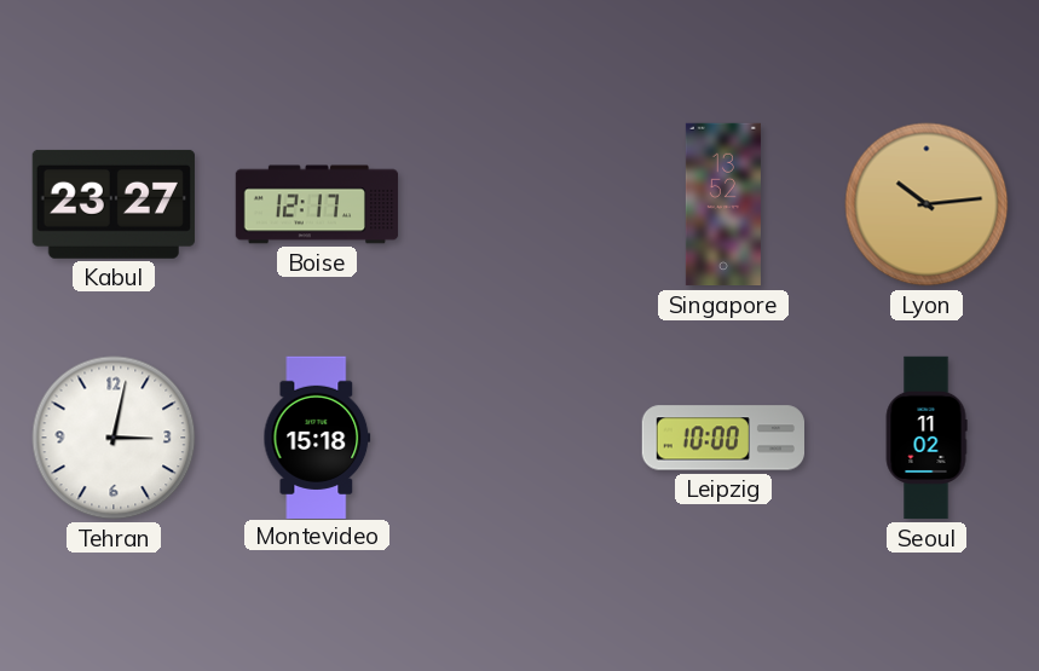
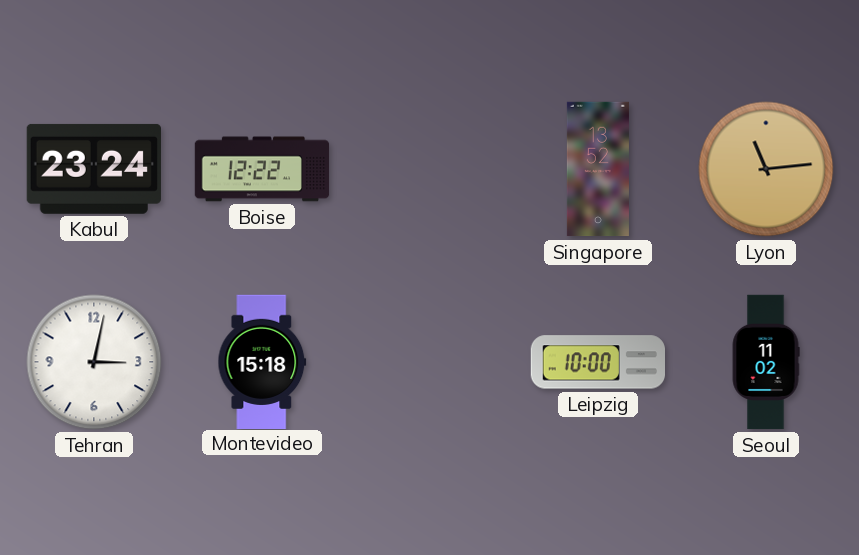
Kabul: 23:27 -> 23:24
Boise: 12:17 -> 12:22
Lyon: 10:14 -> 11:14
